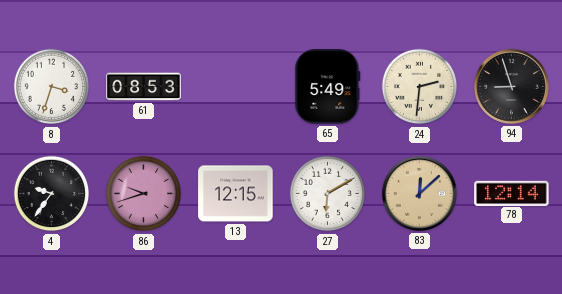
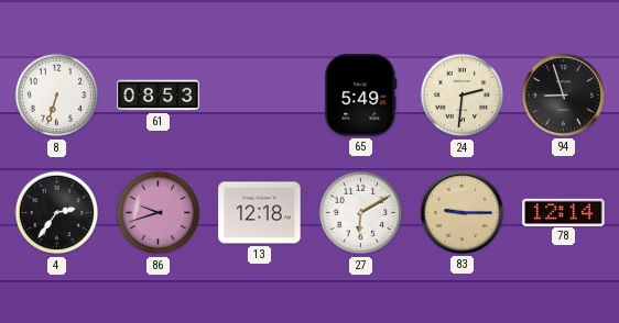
8: 3:33 -> 6:33
4: 9:36 -> 2:36
13: 12:15 -> 12:18
83: 12:08 -> 9:15
